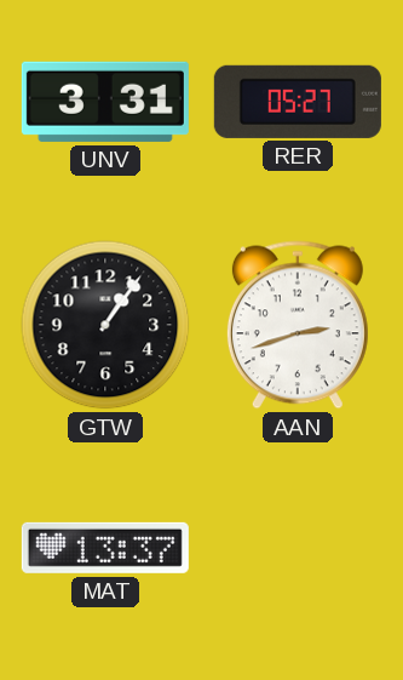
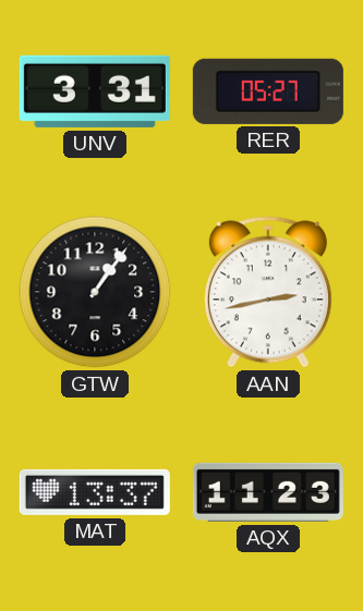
AAN: 2:42 -> 2:43
AQX: none -> 11:23
